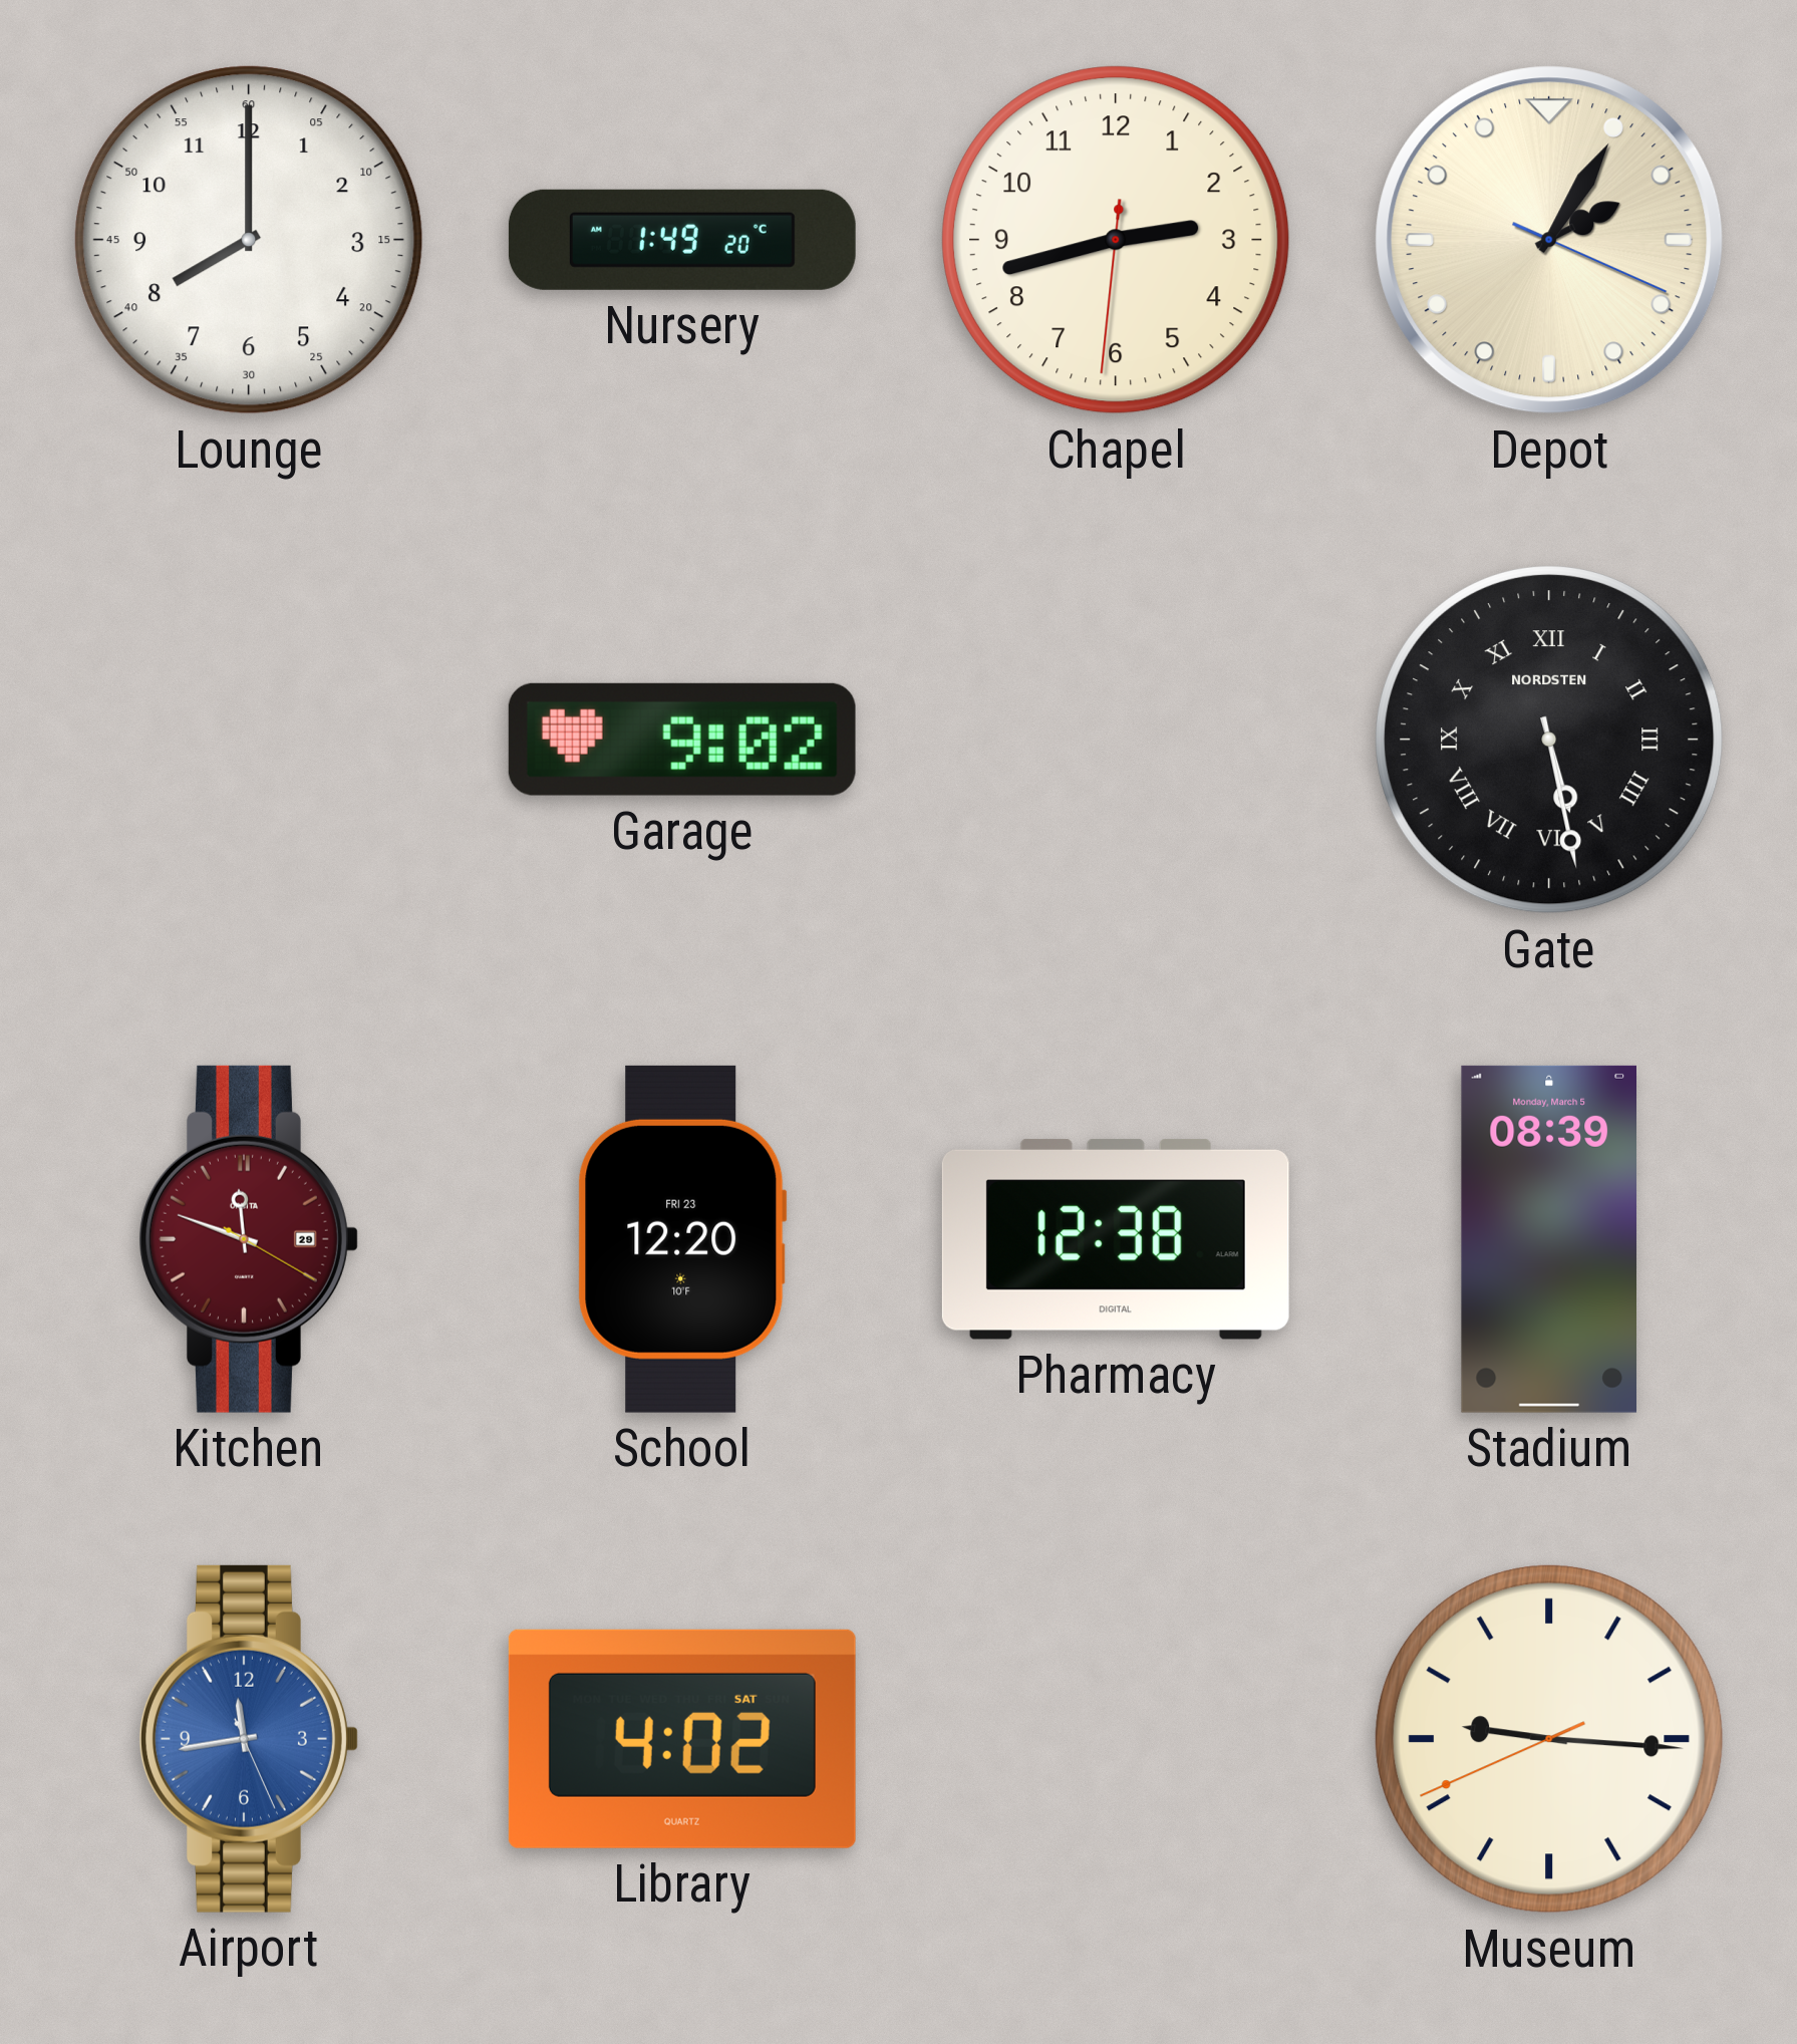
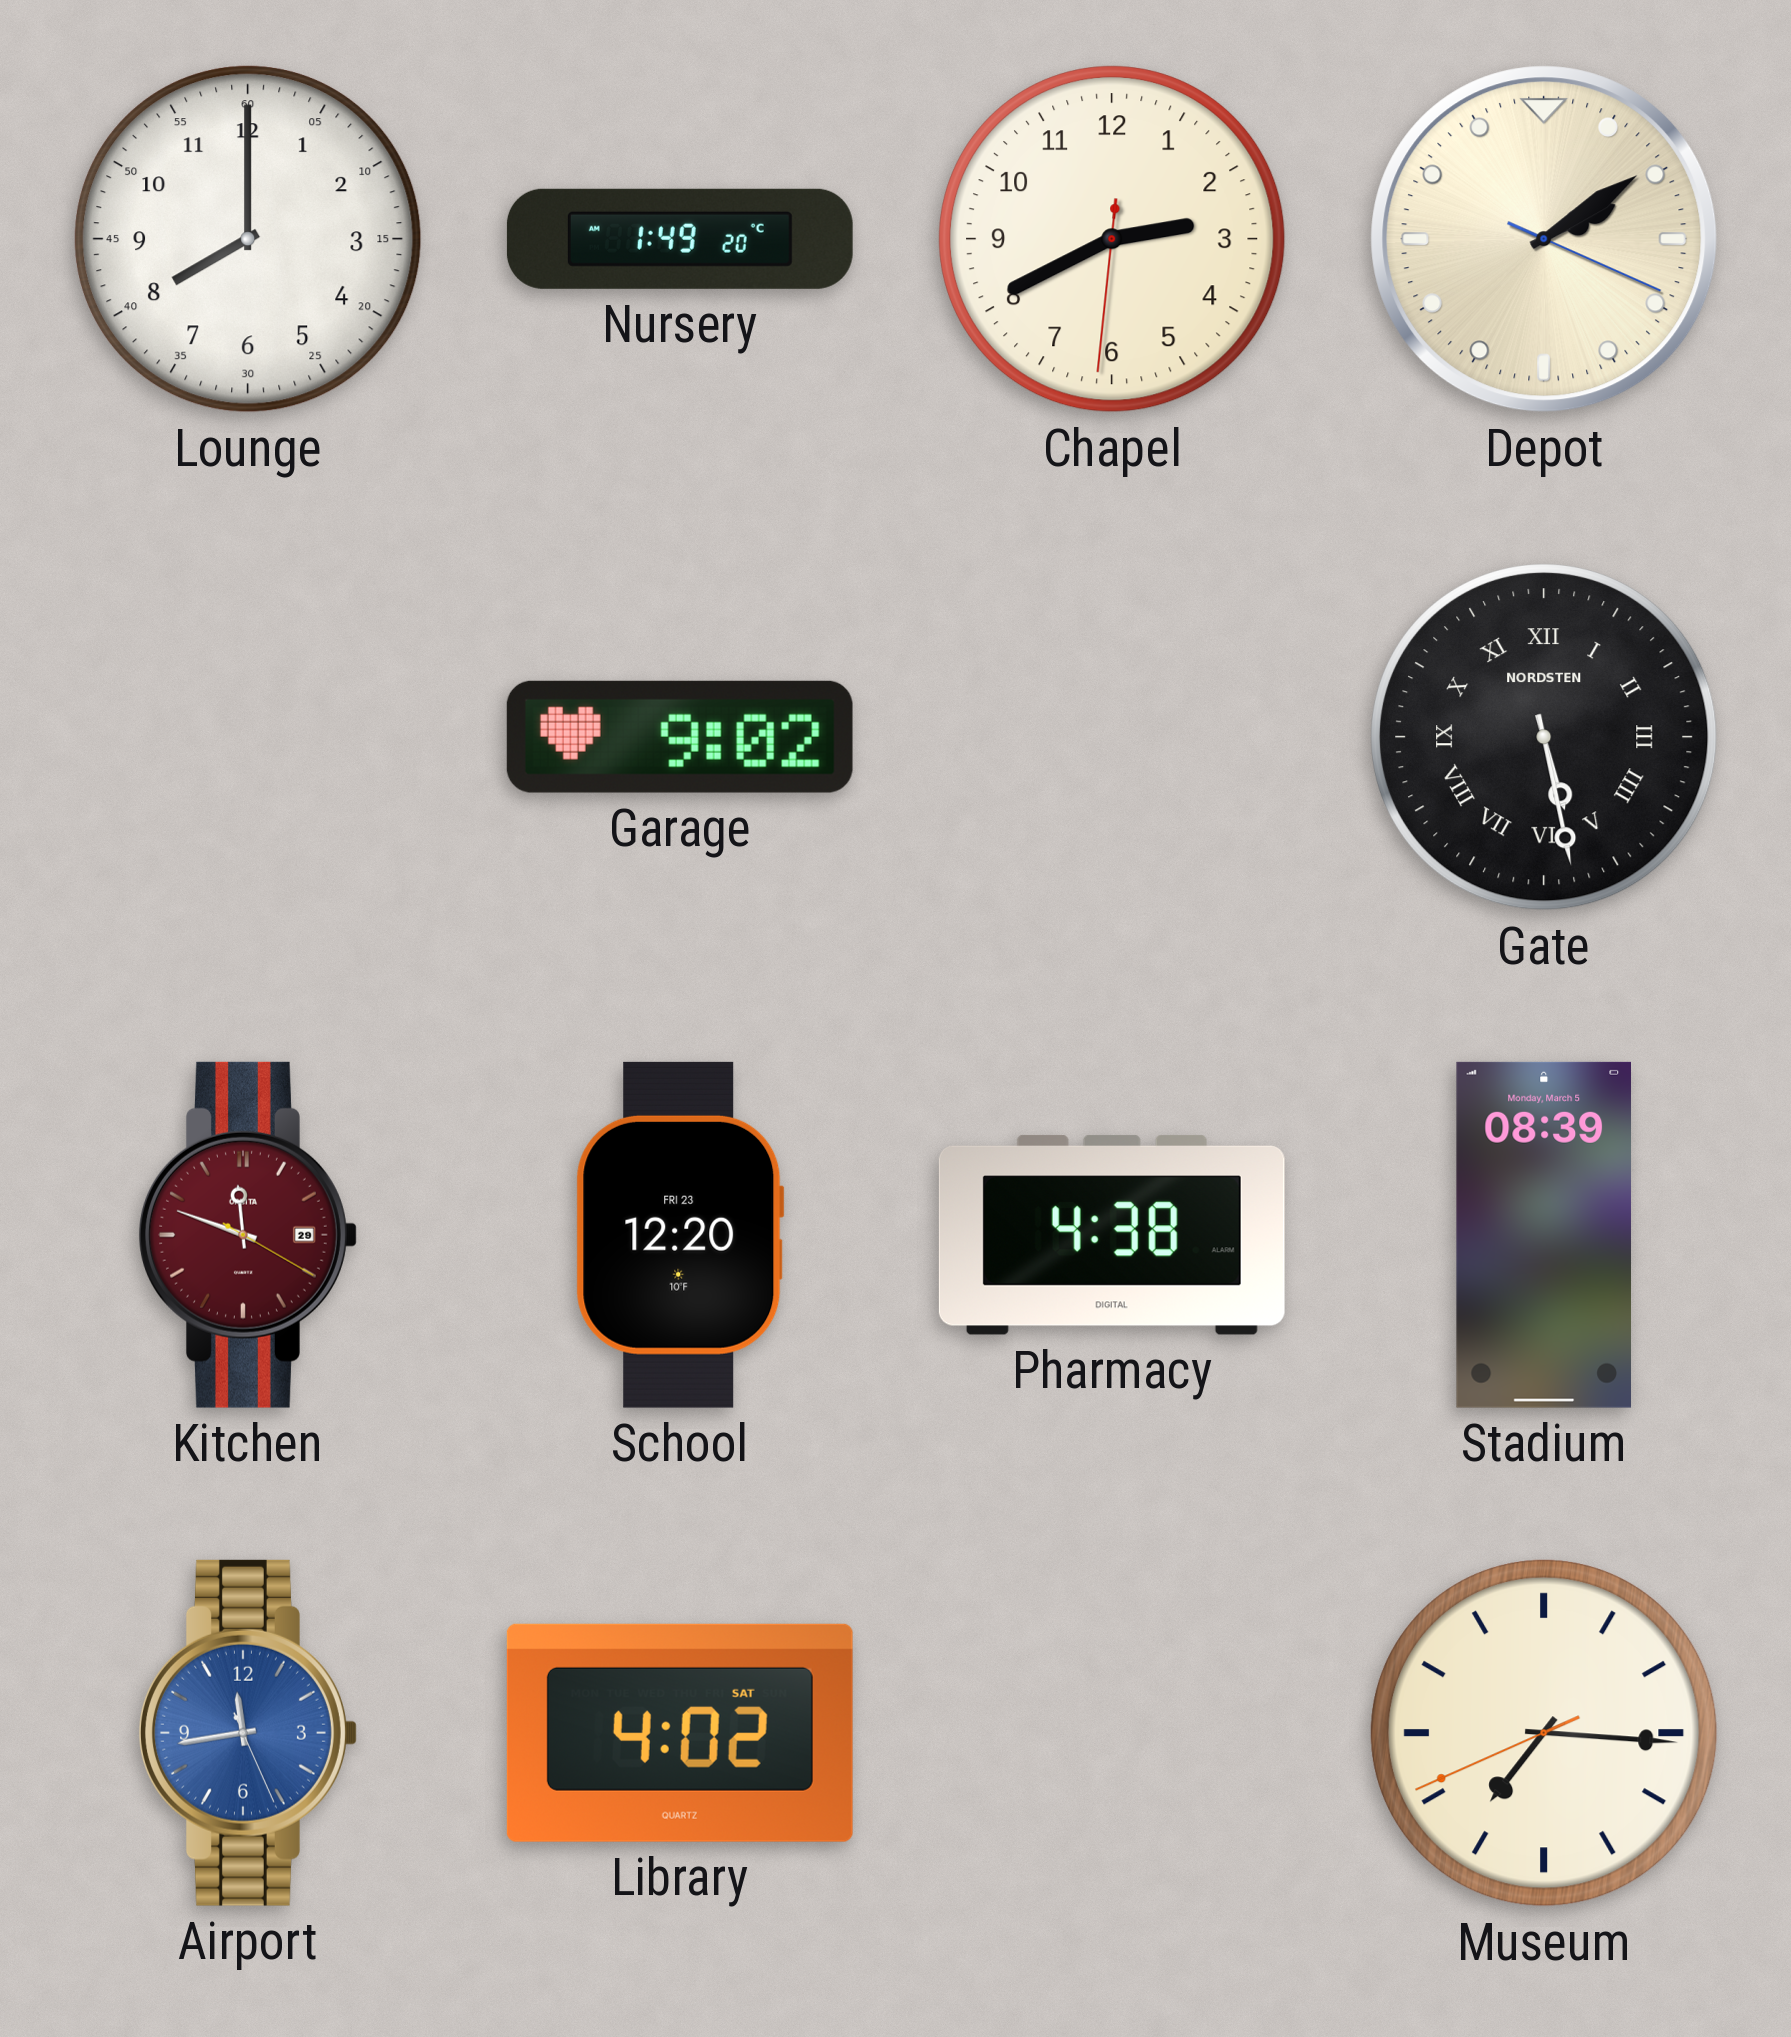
Chapel: 2:42 -> 2:40
Depot: 2:05 -> 2:09
Pharmacy: 12:38 -> 4:38
Museum: 9:15 -> 7:15
